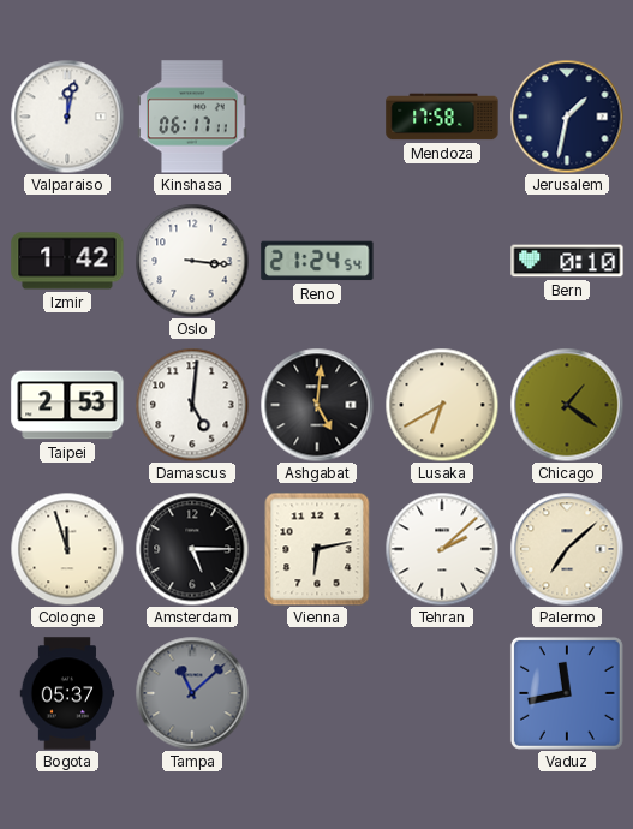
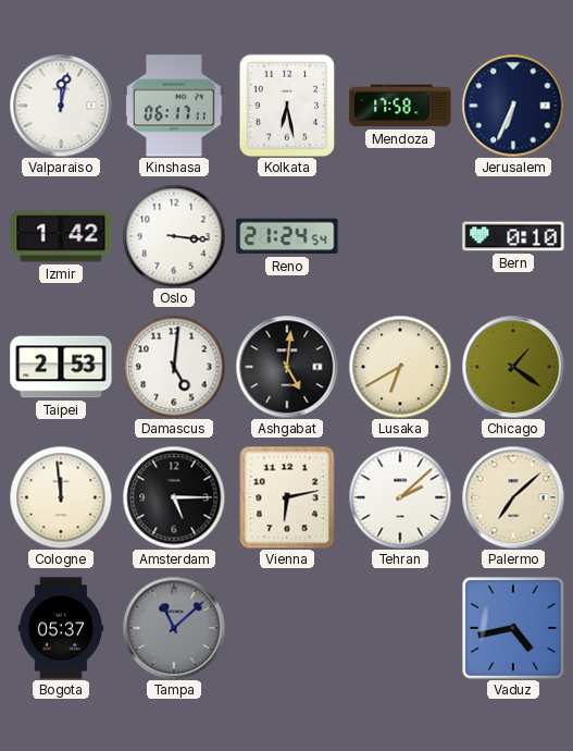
Kolkata: none -> 6:28
Jerusalem: 1:32 -> 6:34
Cologne: 11:57 -> 11:59
Vaduz: 11:43 -> 4:43
